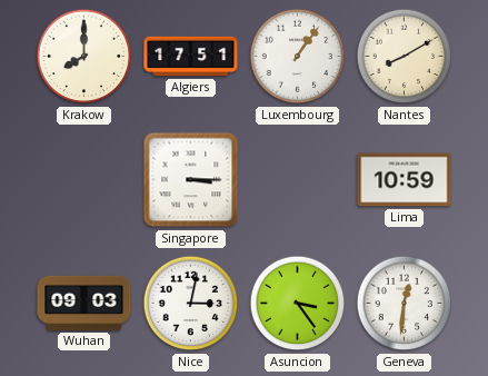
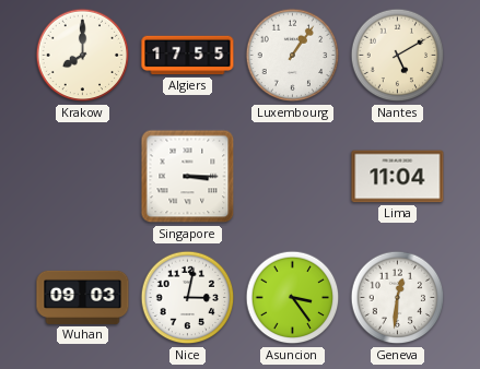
Algiers: 17:51 -> 17:55
Nantes: 8:10 -> 5:10
Lima: 10:59 -> 11:04
